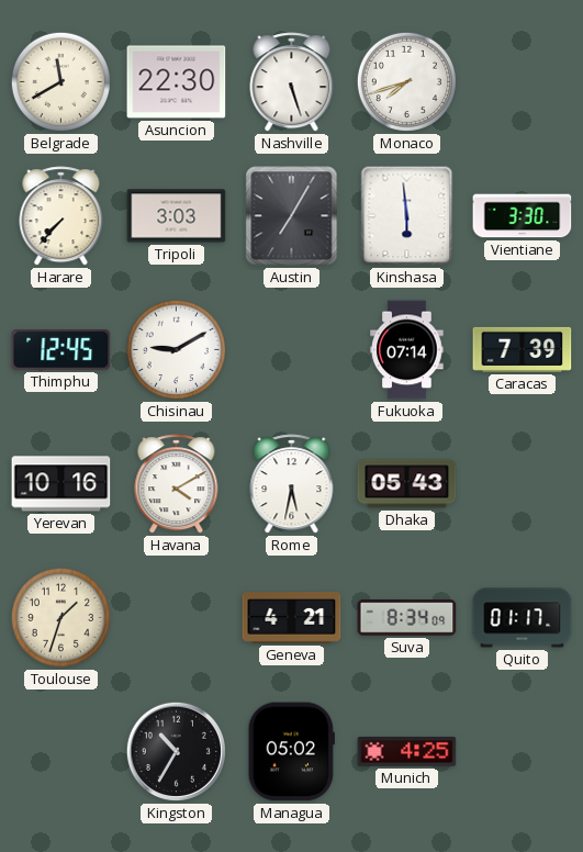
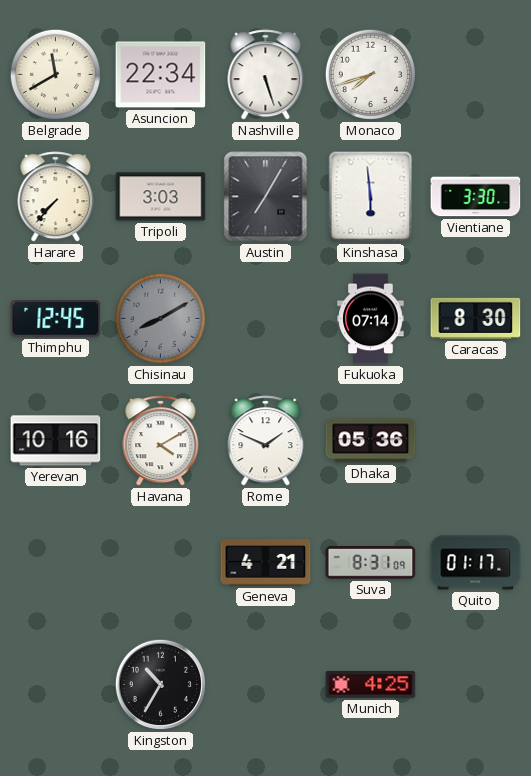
Asuncion: 22:30 -> 22:34
Chisinau: 9:10 -> 8:10
Chisinau dial: white -> grey
Caracas: 7:39 -> 8:30
Rome: 5:32 -> 1:49
Dhaka: 05:43 -> 05:36
Toulouse: 1:33 -> none
Suva: 8:34 -> 8:31
Managua: 05:02 -> none
